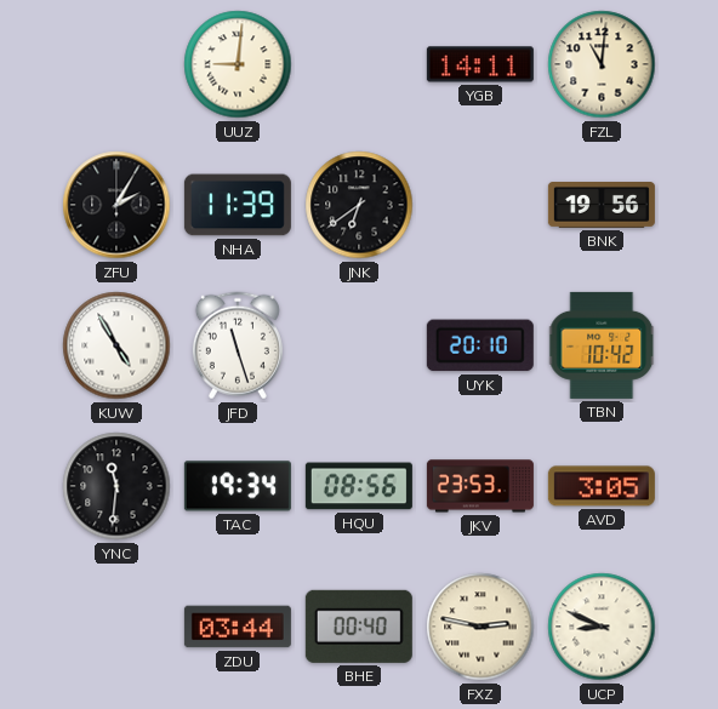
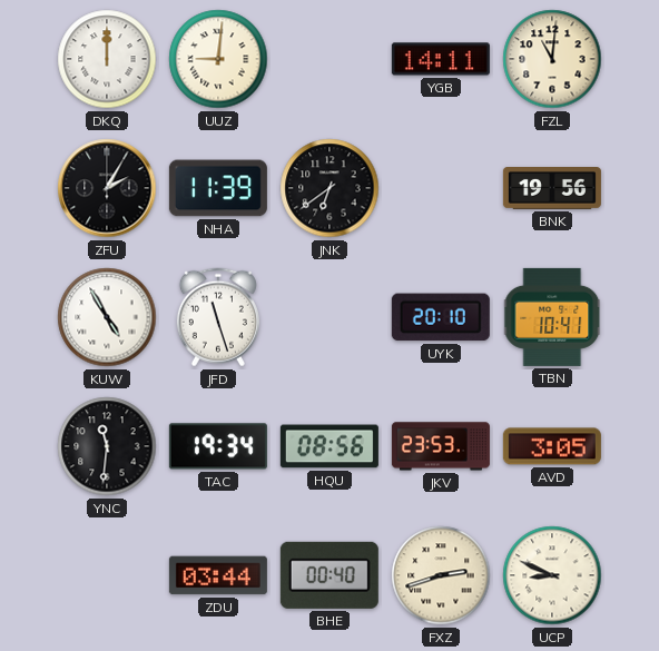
DKQ: none -> 12:00
TBN: 10:42 -> 10:41
FXZ: 2:47 -> 2:42
